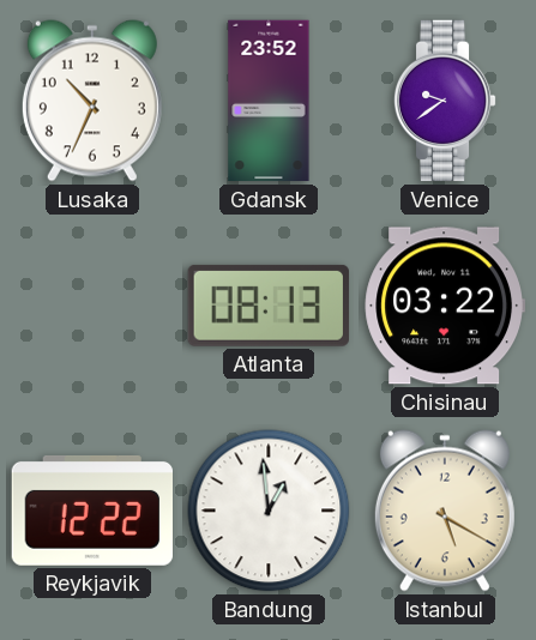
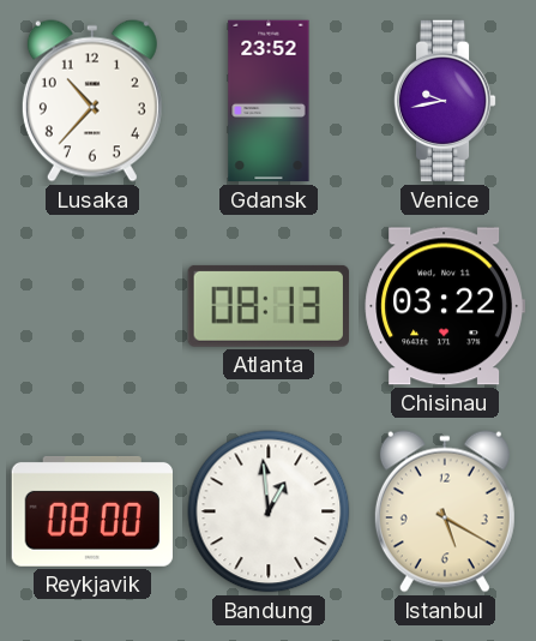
Lusaka: 10:34 -> 10:37
Venice: 9:39 -> 9:43
Reykjavik: 12:22 -> 08:00
